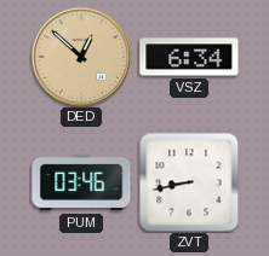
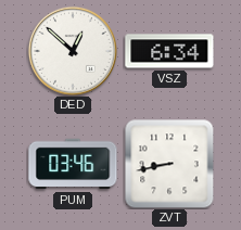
DED dial: champagne -> white
